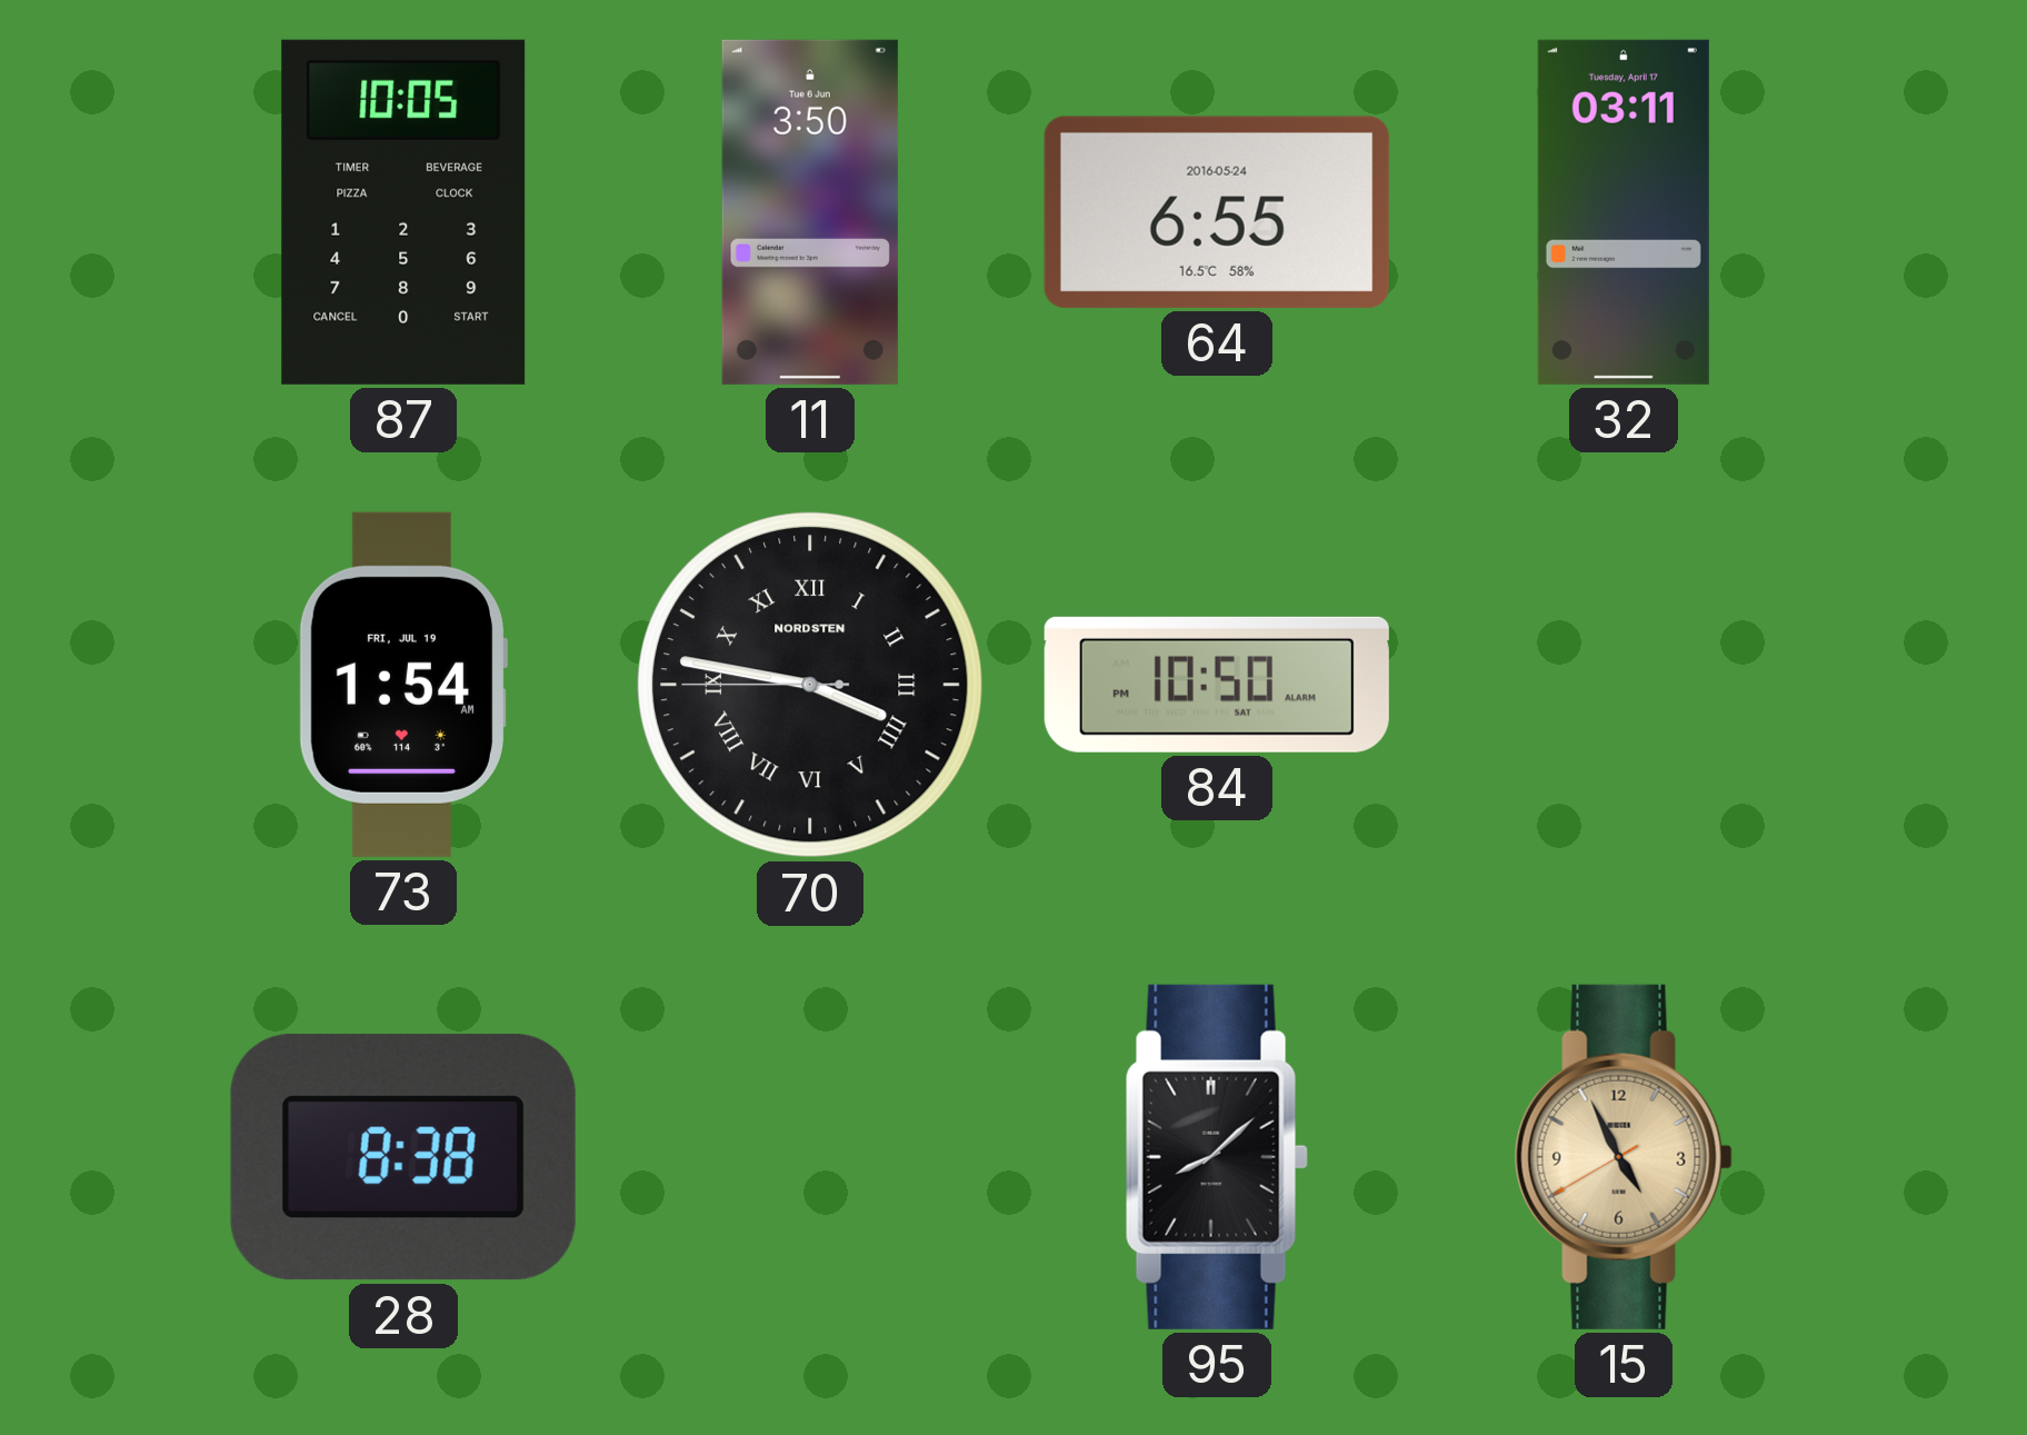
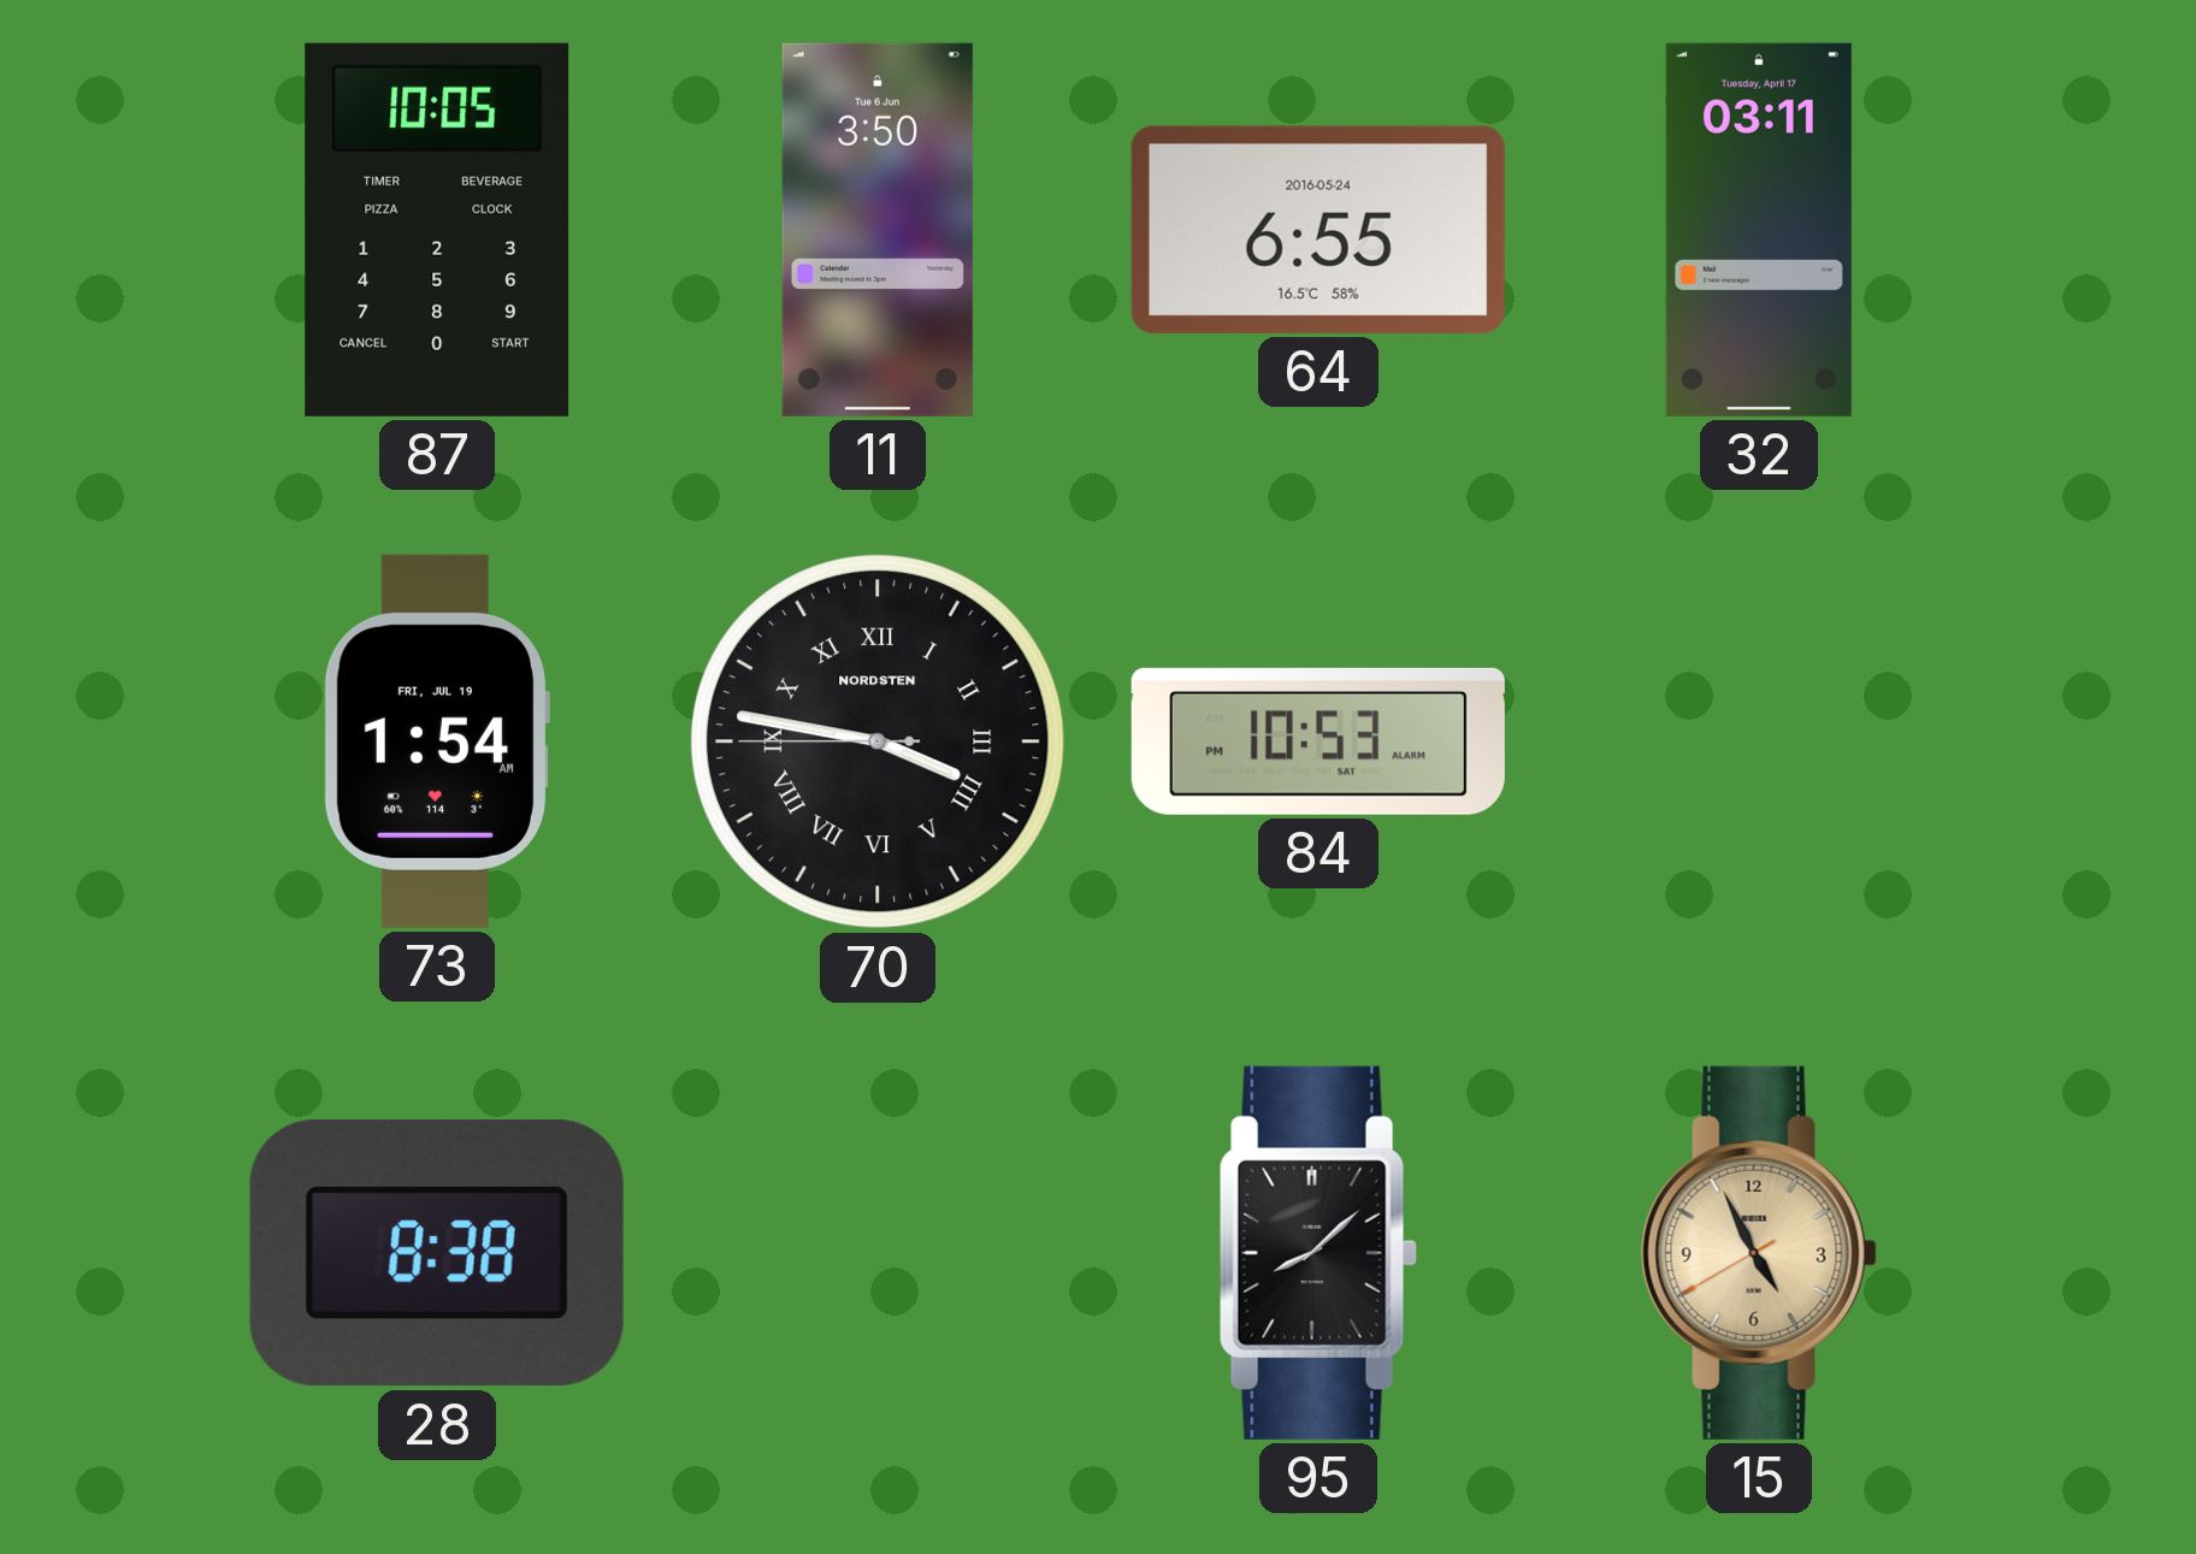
84: 10:50 -> 10:53
